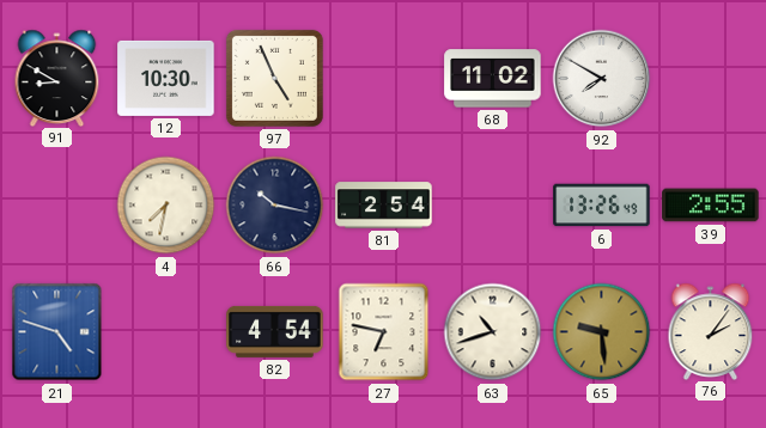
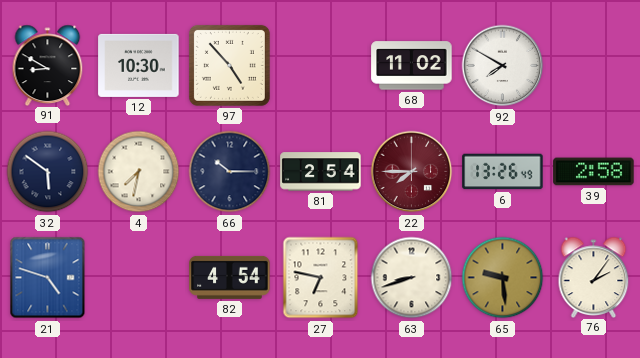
97: 4:56 -> 4:53
32: none -> 5:51
66: 10:17 -> 10:15
22: none -> 7:45
39: 2:55 -> 2:58
63: 10:42 -> 8:42
